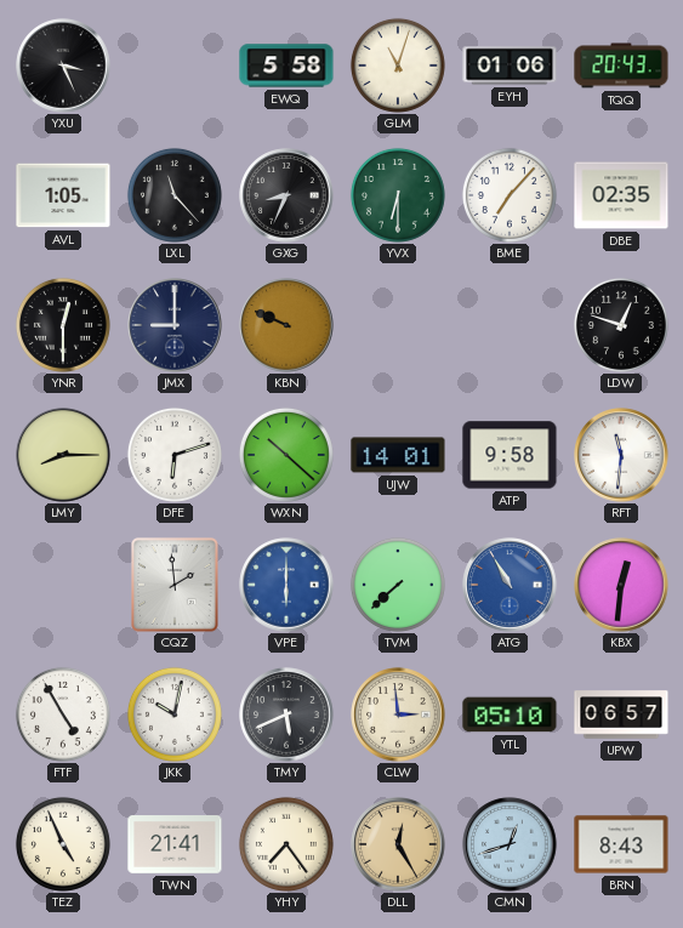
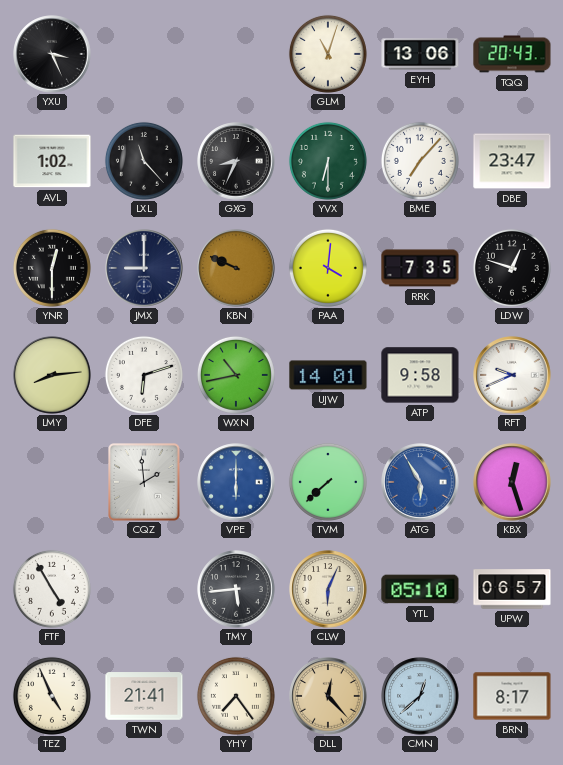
EWQ: 5:58 -> none
EYH: 01:06 -> 13:06
AVL: 1:05 -> 1:02
DBE: 02:35 -> 23:47
PAA: none -> 4:01
RRK: none -> 7:35
LMY: 8:15 -> 8:14
WXN: 10:22 -> 10:43
RFT: 11:31 -> 9:41
ATG: 10:55 -> 5:55
KBX: 12:31 -> 12:27
JKK: 10:02 -> none
TMY: 5:41 -> 5:44
CLW: 2:59 -> 6:04
DLL: 12:25 -> 12:23
CMN: 12:42 -> 12:38
BRN: 8:43 -> 8:17
